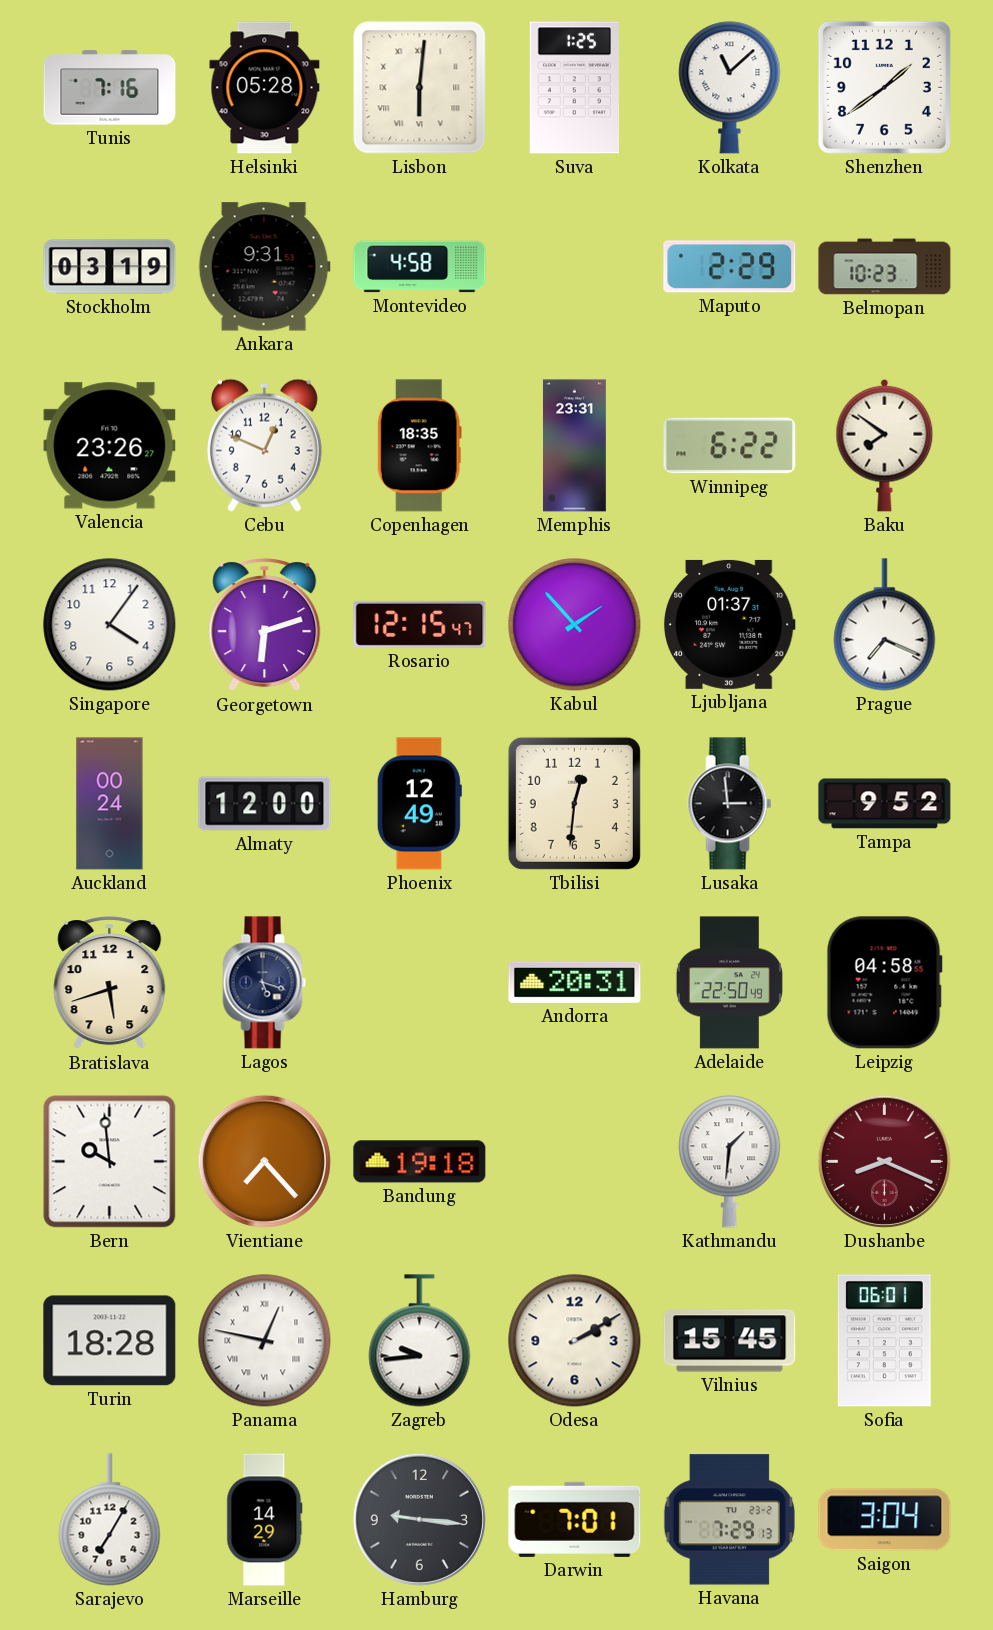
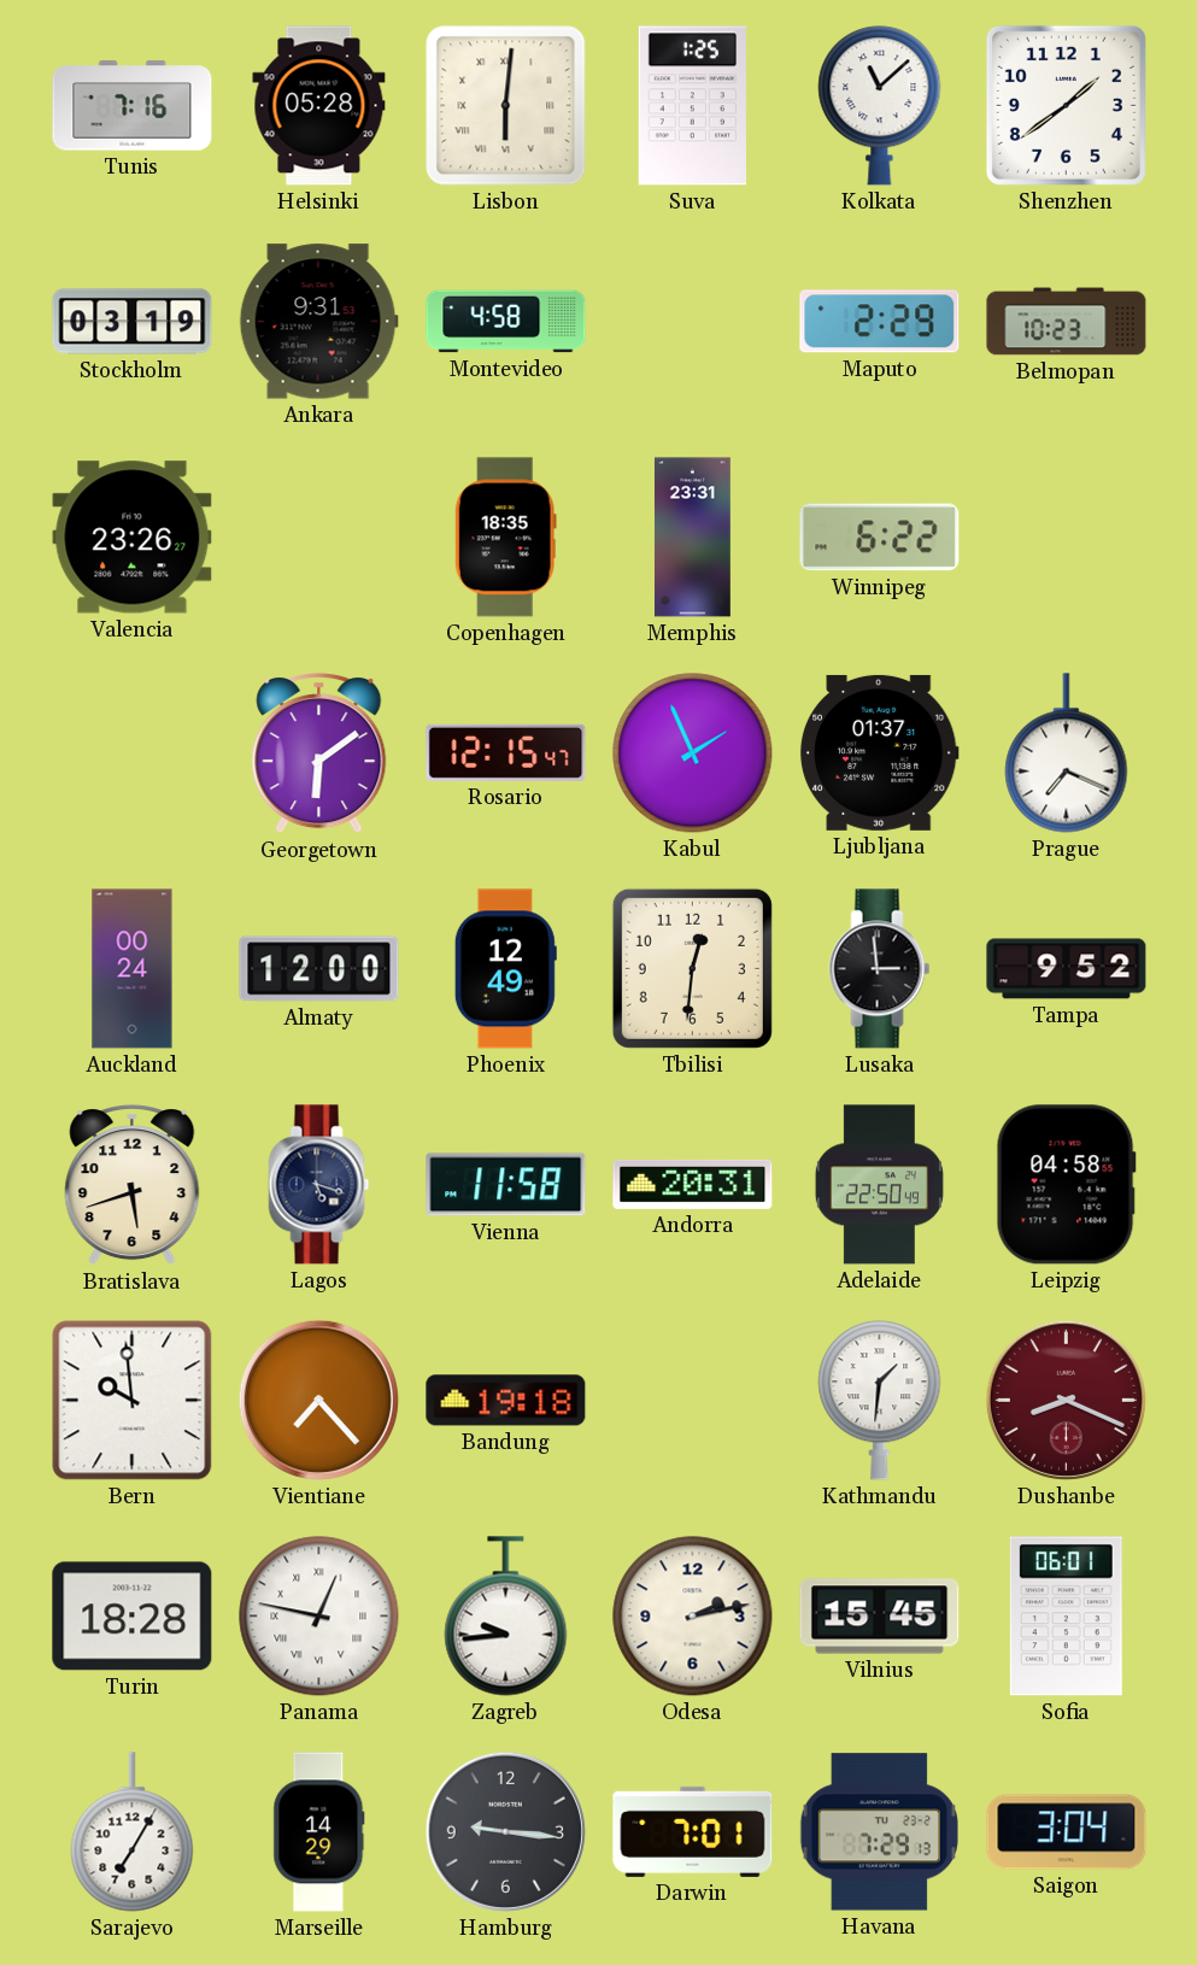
Cebu: 12:49 -> none
Baku: 7:51 -> none
Singapore: 4:06 -> none
Georgetown: 6:12 -> 6:09
Kabul: 1:53 -> 1:56
Vienna: none -> 11:58
Odesa: 2:10 -> 2:13
